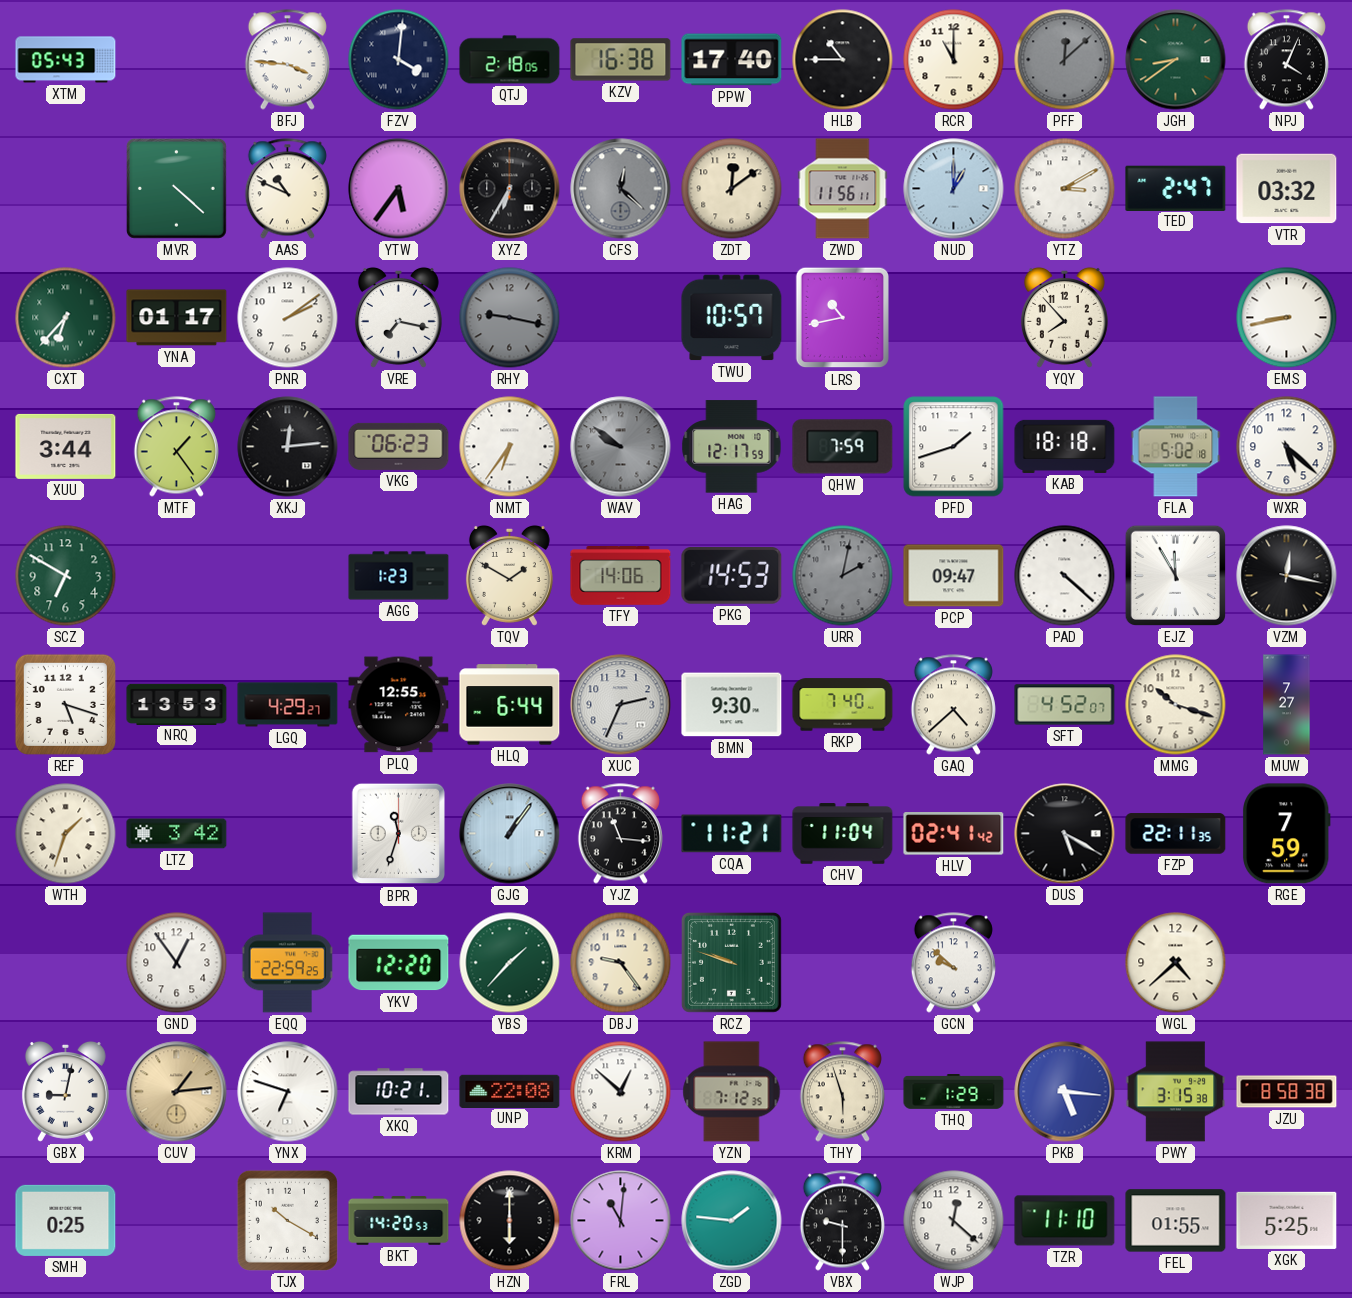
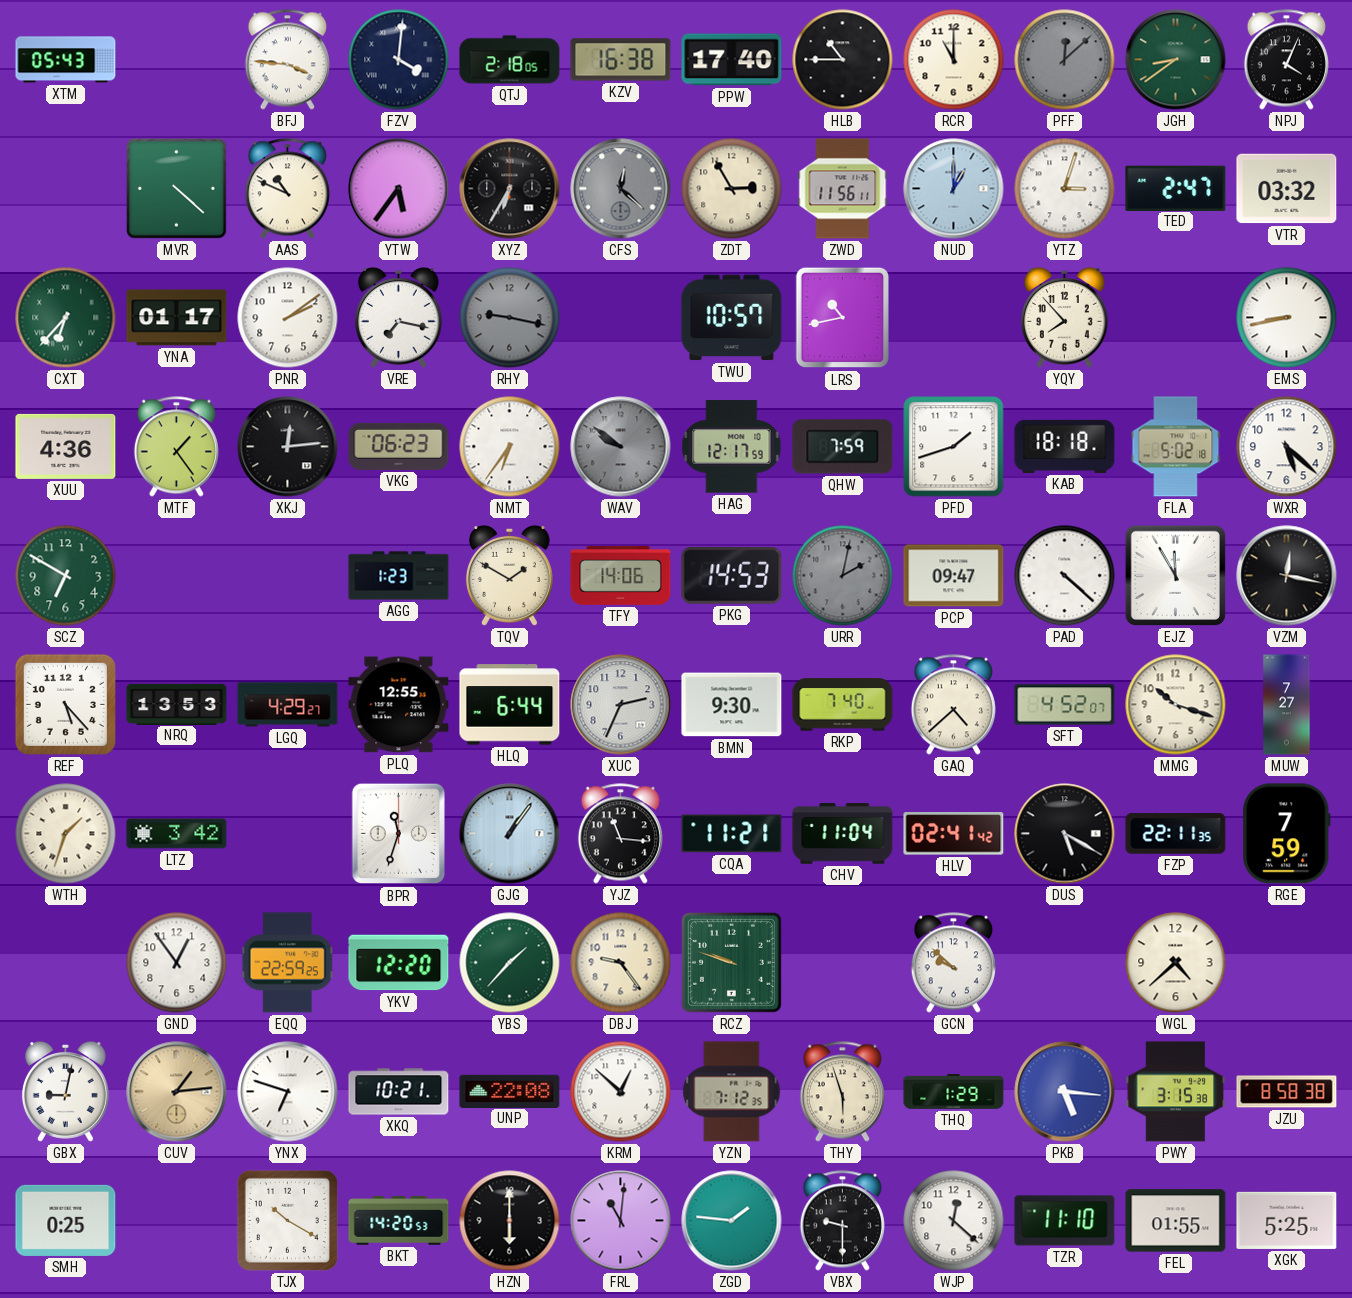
ZDT: 12:09 -> 2:55
YTZ: 3:10 -> 3:03
XUU: 3:44 -> 4:36
REF: 5:18 -> 5:23
